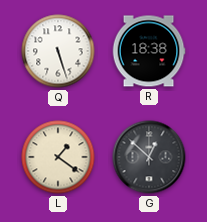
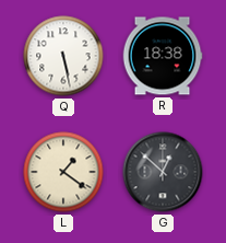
Q: 5:27 -> 5:28
